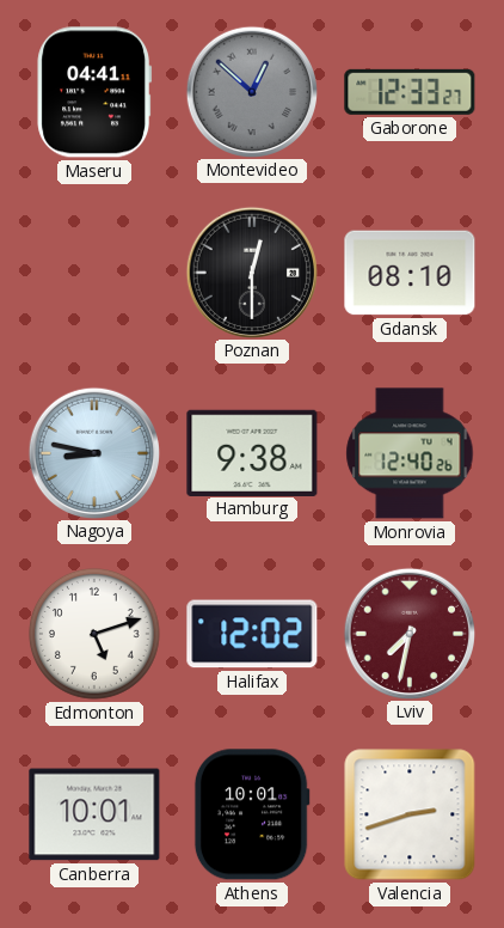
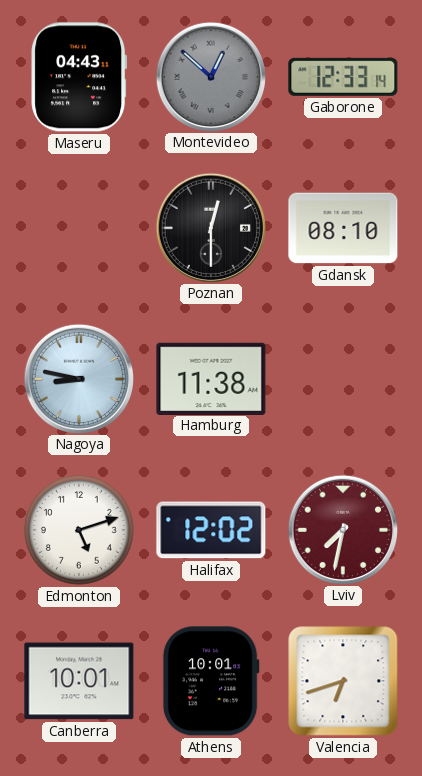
Maseru: 04:41 -> 04:43
Gaborone: 12:33:27 -> 12:33:14
Hamburg: 9:38 -> 11:38
Monrovia: 12:40 -> none
Valencia: 2:42 -> 6:42
